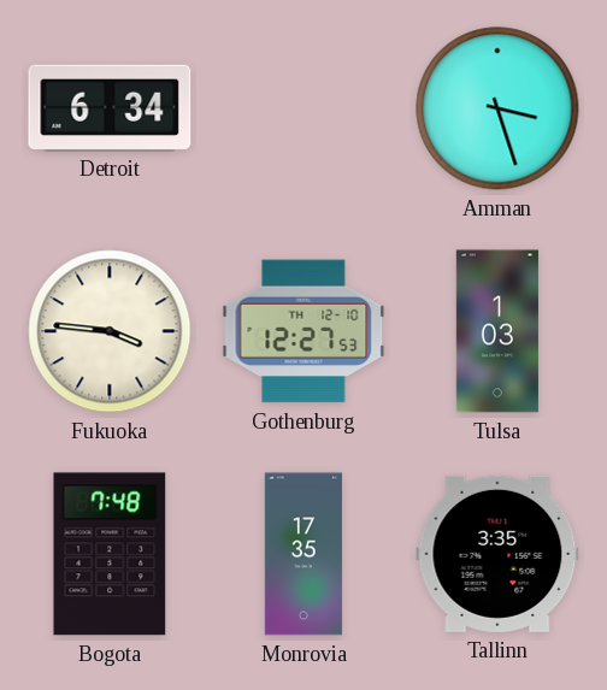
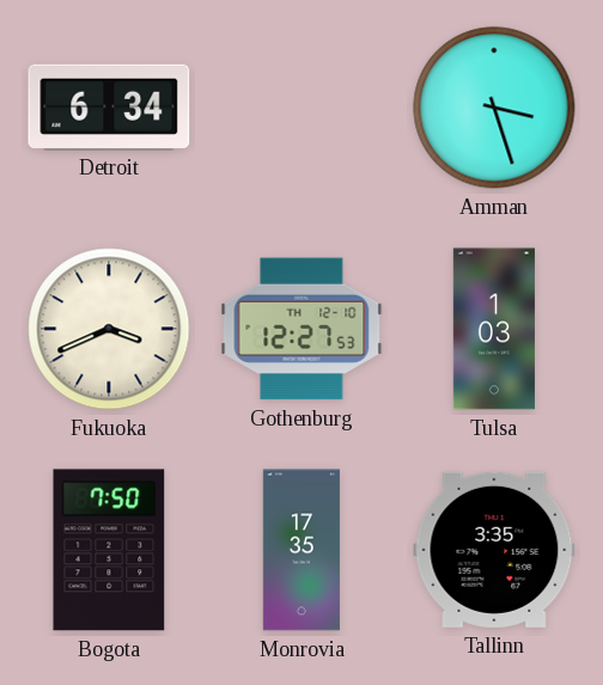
Fukuoka: 3:46 -> 3:41
Bogota: 7:48 -> 7:50
